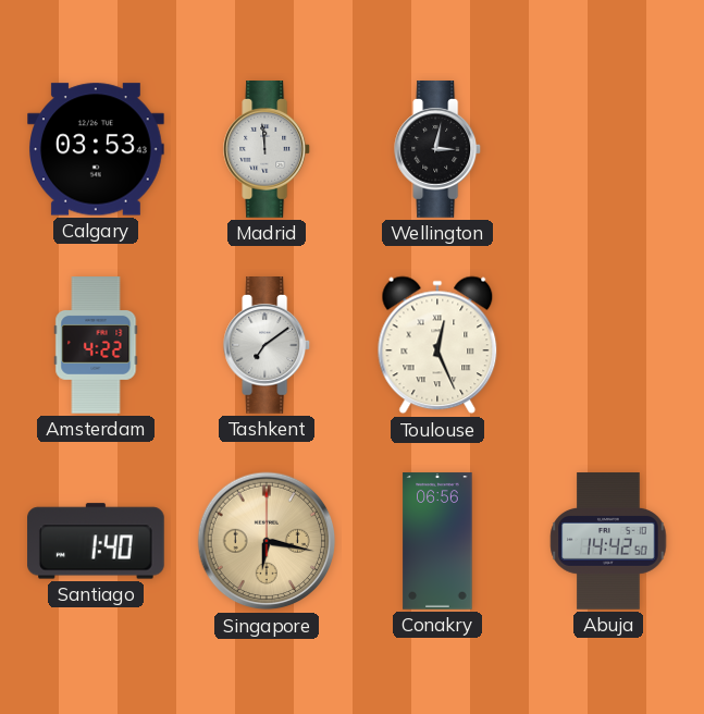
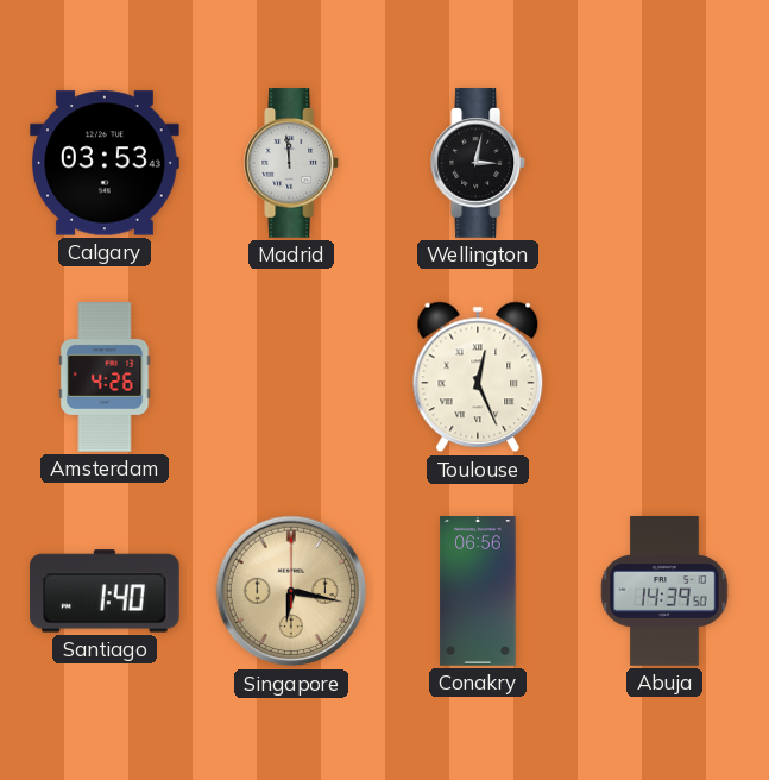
Amsterdam: 4:22 -> 4:26
Tashkent: 7:09 -> none
Abuja: 14:42 -> 14:39
